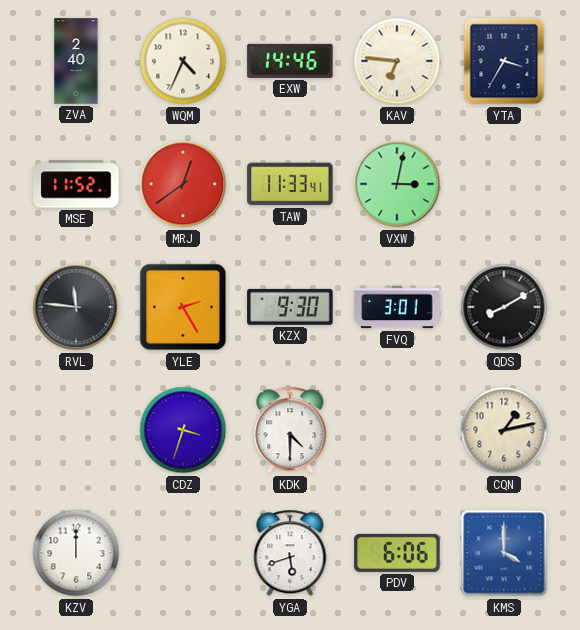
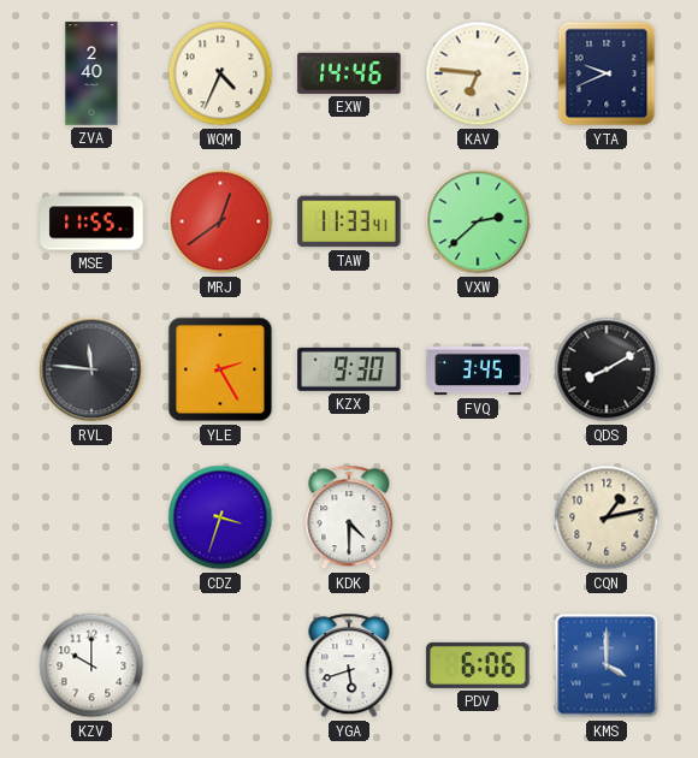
YTA: 3:35 -> 9:41
MSE: 11:52 -> 11:55
VXW: 3:02 -> 2:38
FVQ: 3:01 -> 3:45
KZV: 12:00 -> 10:00
